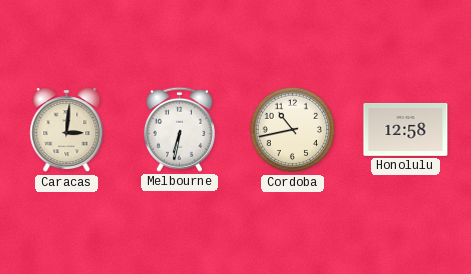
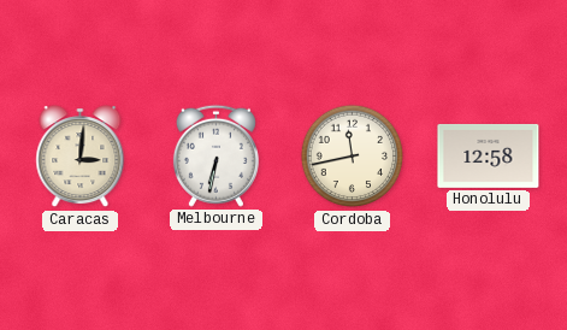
Cordoba: 10:43 -> 11:43
